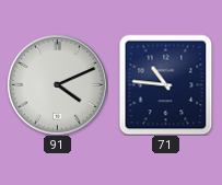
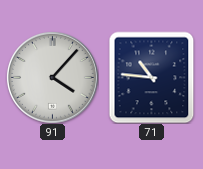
91: 4:11 -> 4:07
